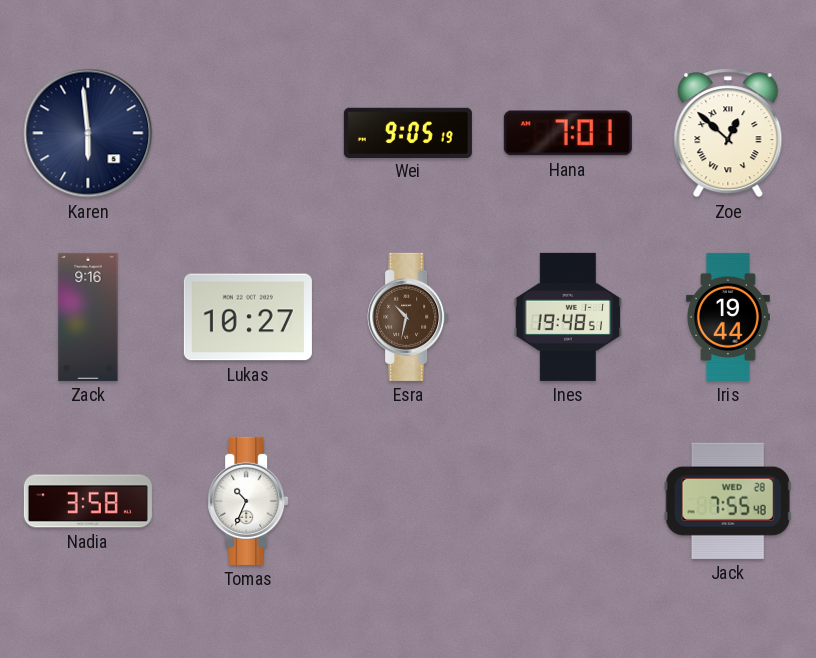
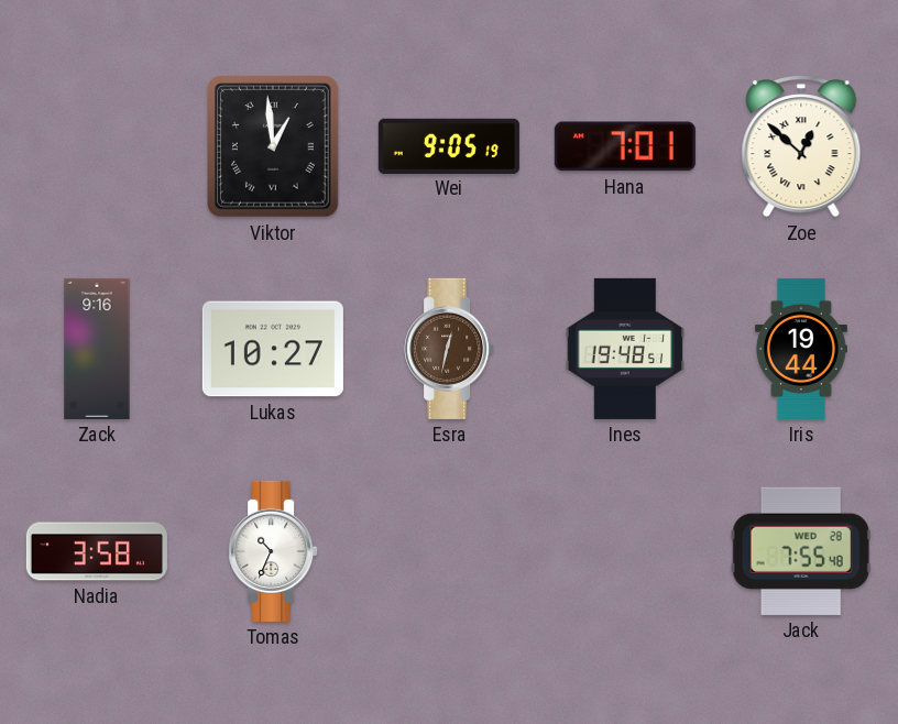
Karen: 5:59 -> none
Viktor: none -> 12:59
Esra: 10:32 -> 12:32
